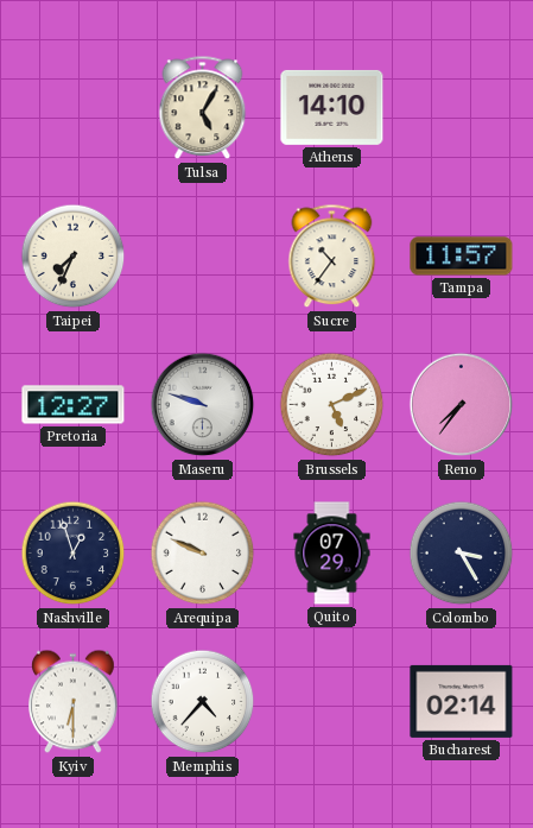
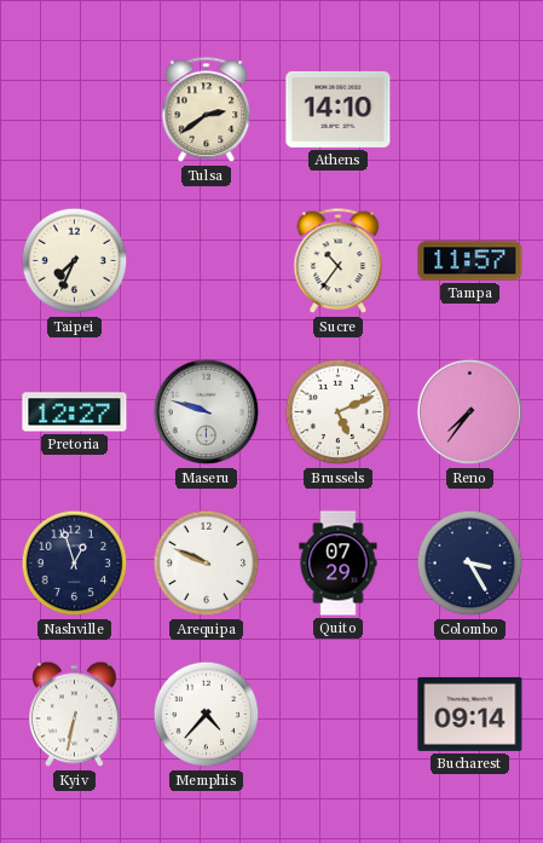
Tulsa: 5:05 -> 2:39
Kyiv: 6:30 -> 6:32
Bucharest: 02:14 -> 09:14
